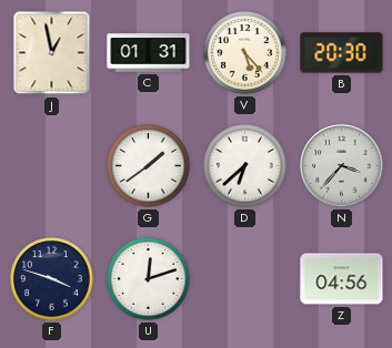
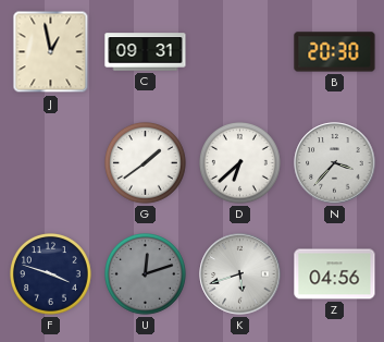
C: 01:31 -> 09:31
V: 5:23 -> none
U dial: white -> grey
K: none -> 5:42
